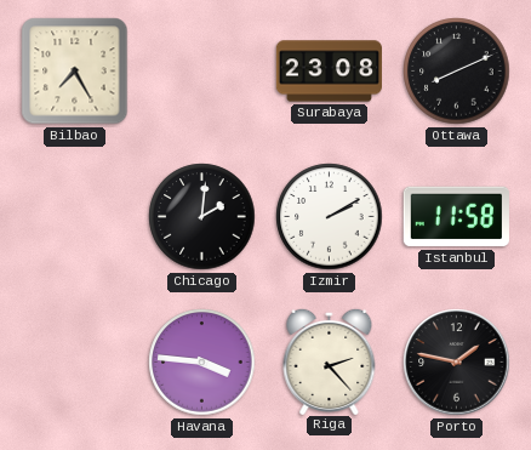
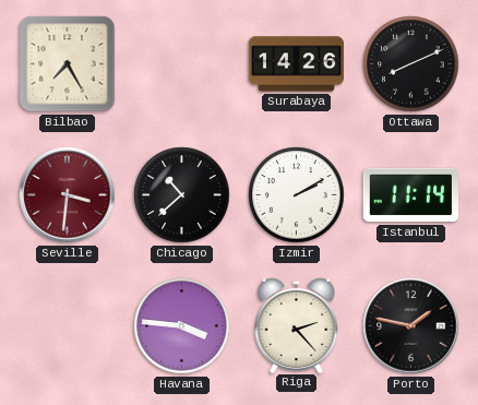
Surabaya: 23:08 -> 14:26
Seville: none -> 3:31
Chicago: 2:01 -> 10:38
Istanbul: 11:58 -> 11:14
